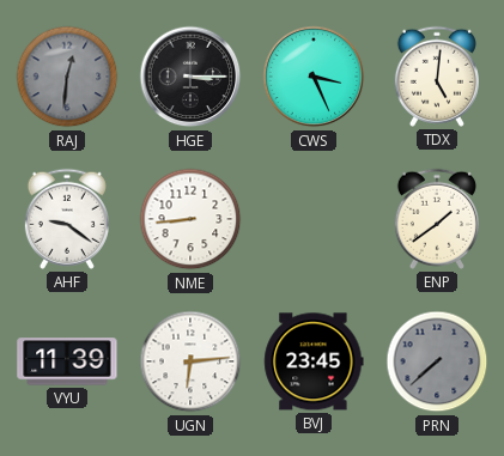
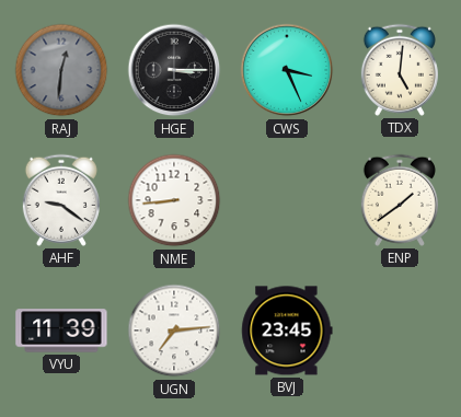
UGN: 6:14 -> 7:14
PRN: 7:38 -> none
